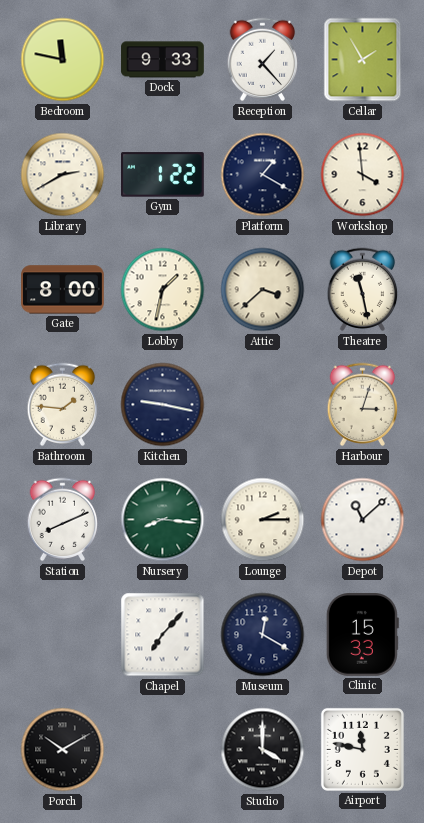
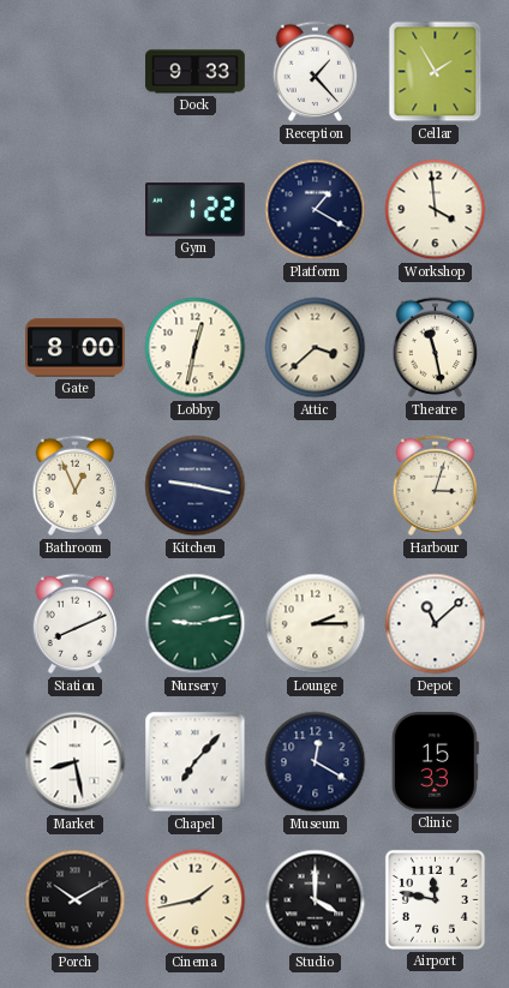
Bedroom: 11:47 -> none
Library: 2:40 -> none
Lobby: 1:32 -> 12:32
Bathroom: 1:46 -> 12:56
Nursery: 8:16 -> 9:13
Market: none -> 8:28
Cinema: none -> 1:43
